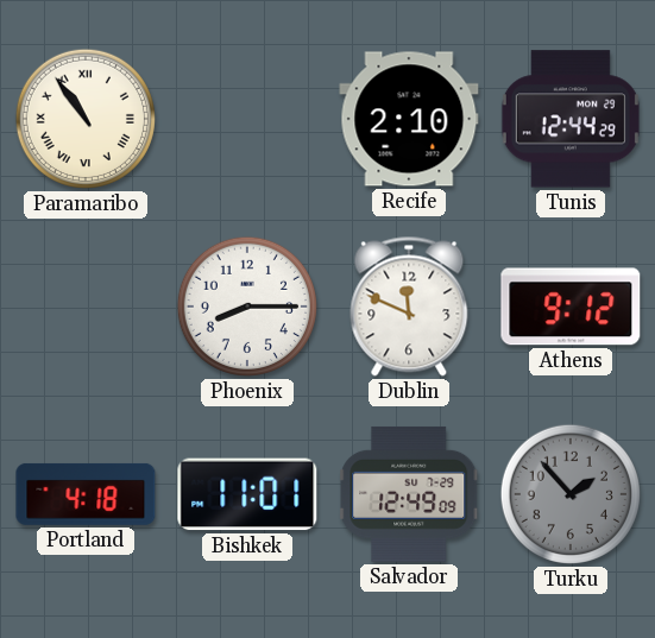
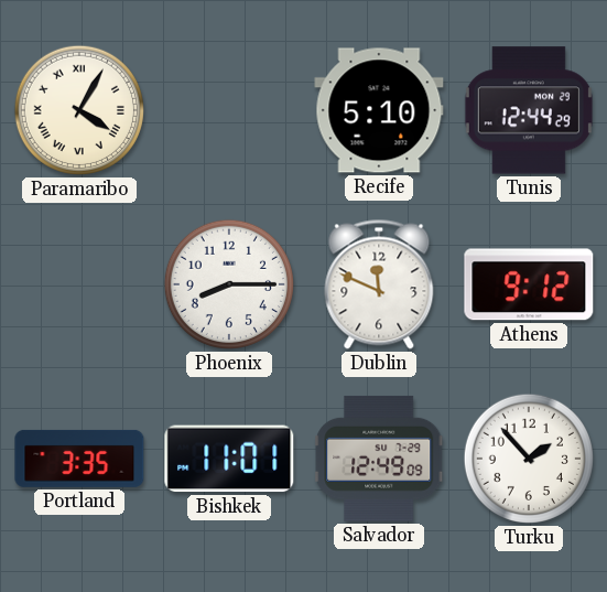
Paramaribo: 10:54 -> 4:05
Recife: 2:10 -> 5:10
Portland: 4:18 -> 3:35
Turku dial: grey -> white
